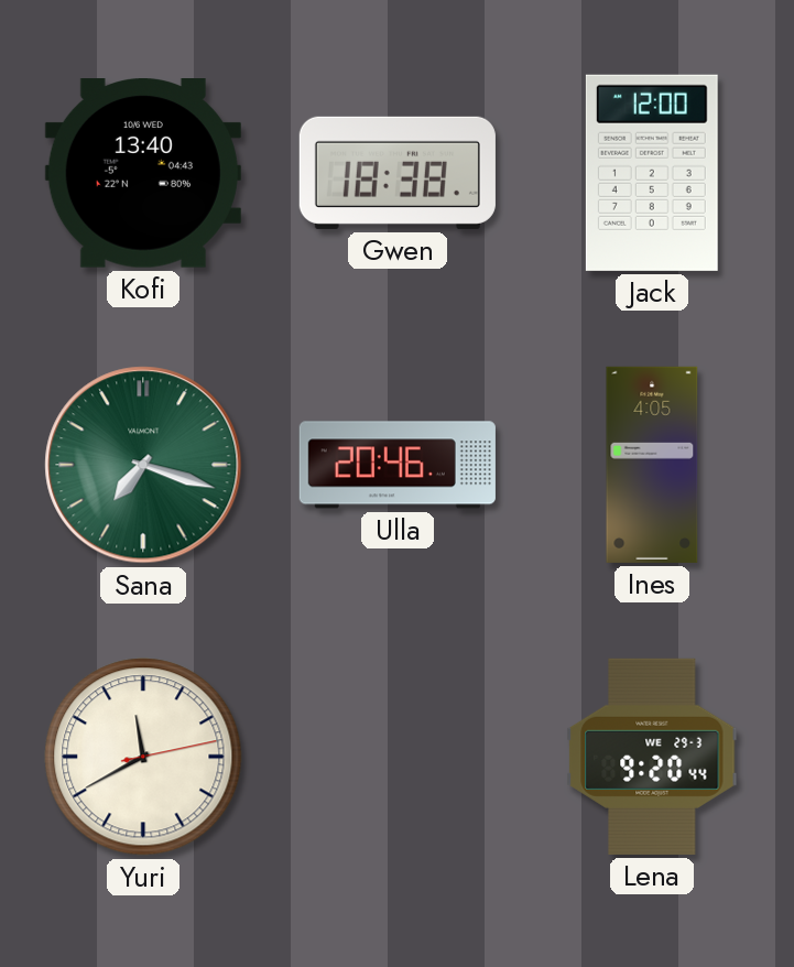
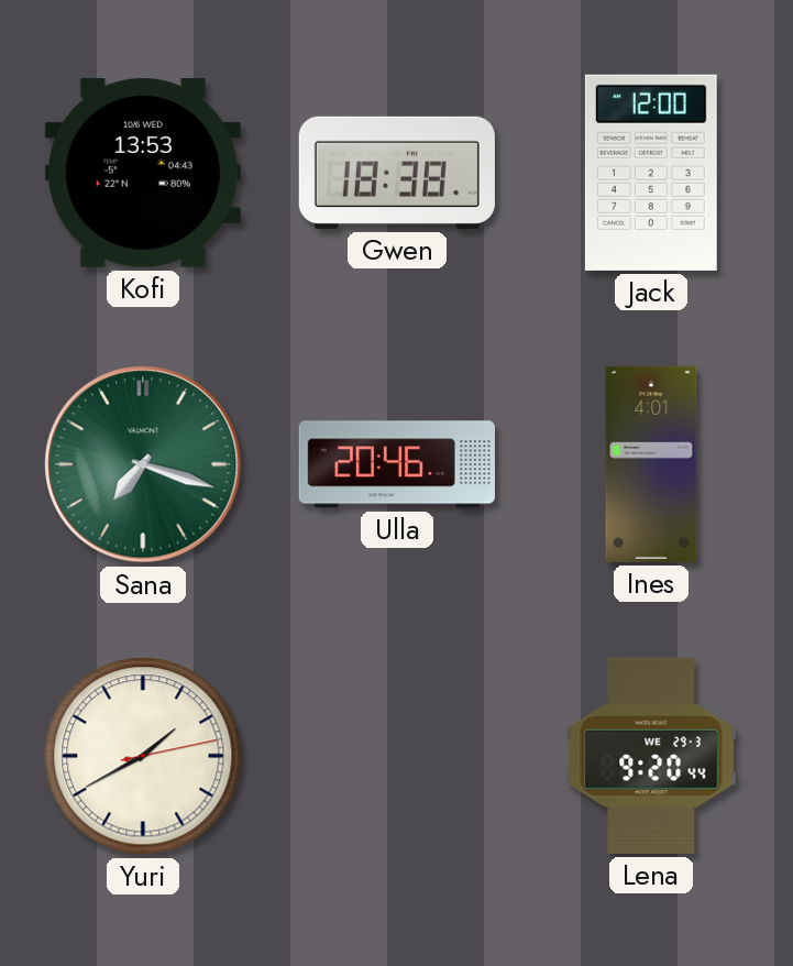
Kofi: 13:40 -> 13:53
Ines: 4:05 -> 4:01
Yuri: 11:40 -> 1:40
